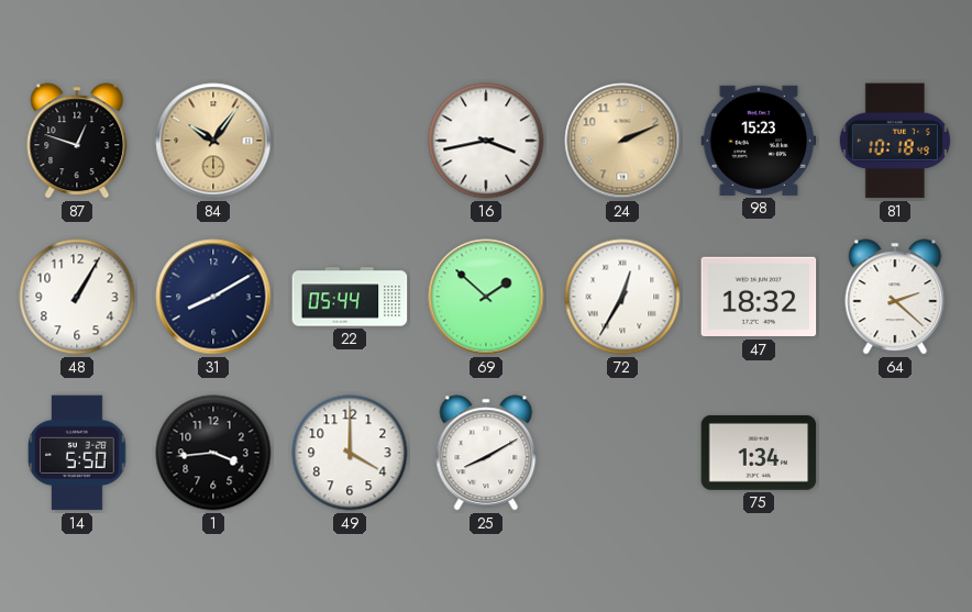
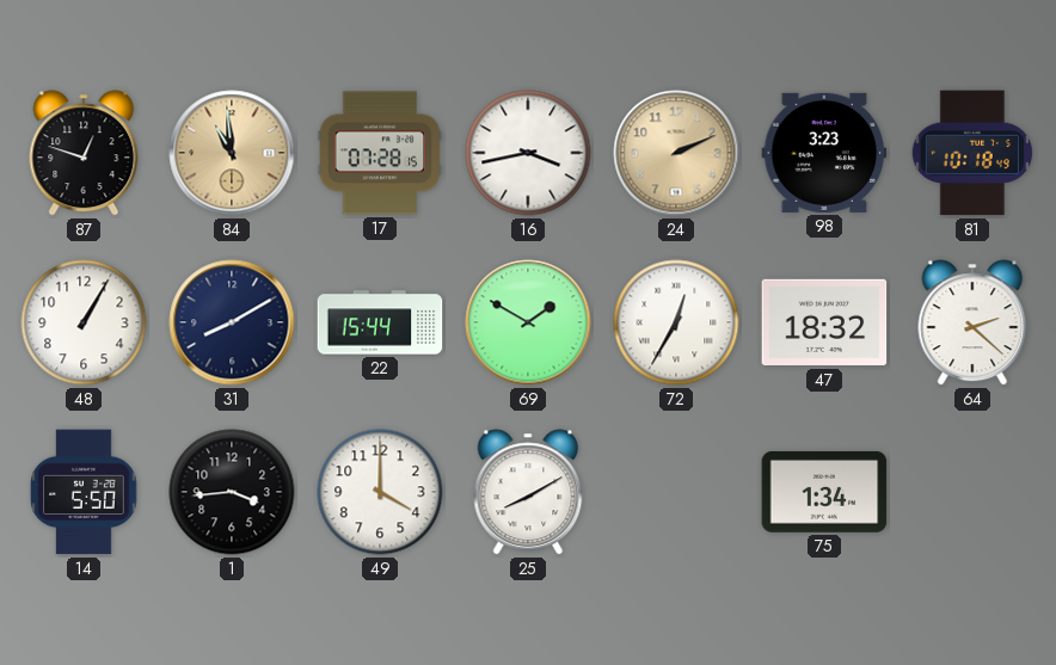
84: 10:06 -> 10:59
17: none -> 07:28
98: 15:23 -> 3:23
22: 05:44 -> 15:44
69: 1:52 -> 1:50
